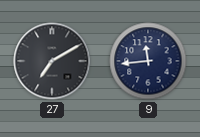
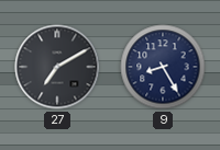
9: 11:44 -> 8:25
